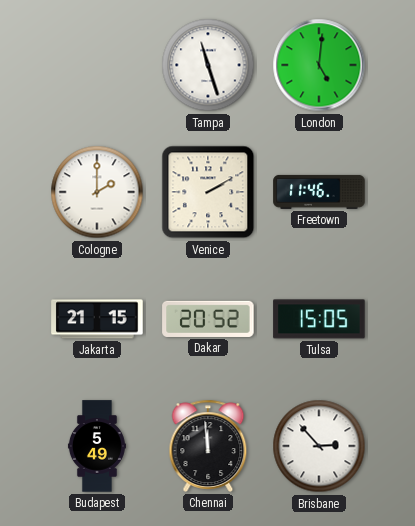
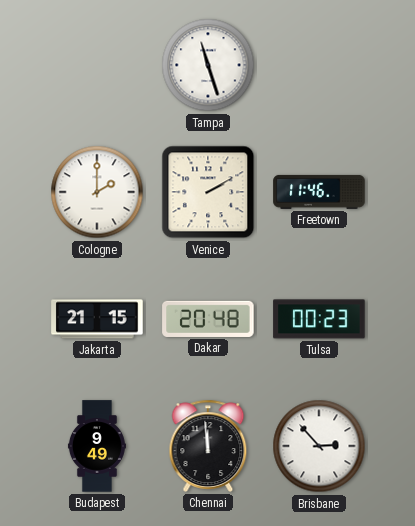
London: 5:01 -> none
Dakar: 20:52 -> 20:48
Tulsa: 15:05 -> 00:23
Budapest: 5:49 -> 9:49
